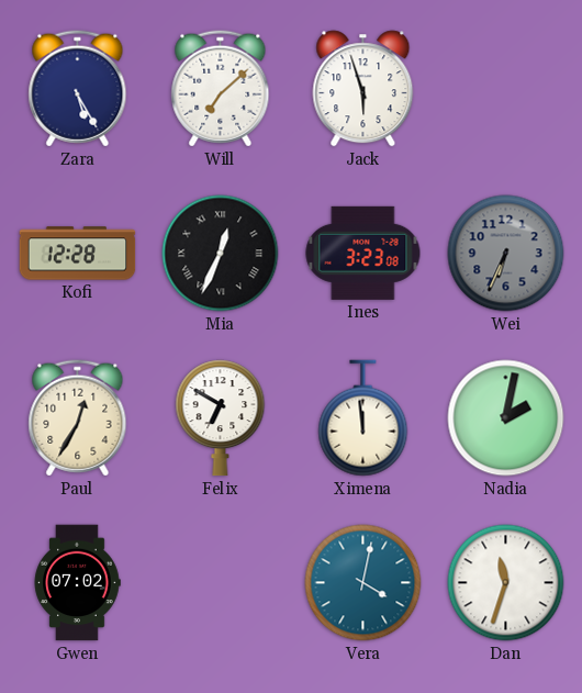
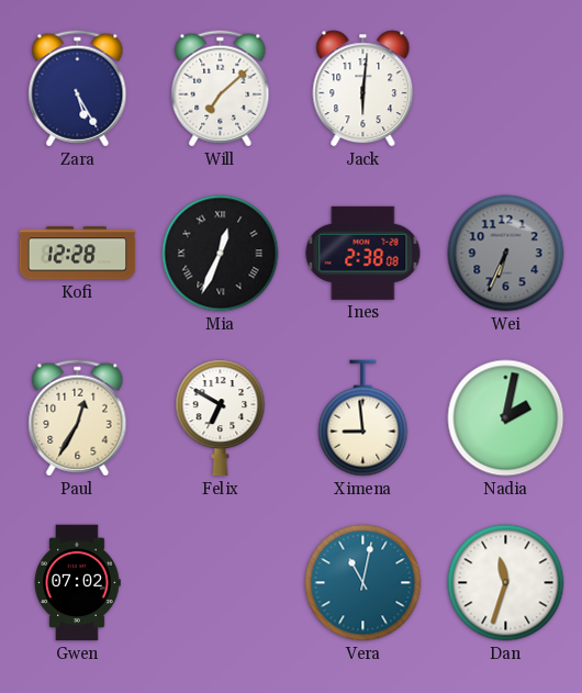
Jack: 5:57 -> 6:01
Ines: 3:23 -> 2:38
Ximena: 11:59 -> 8:59
Vera: 4:02 -> 11:02
